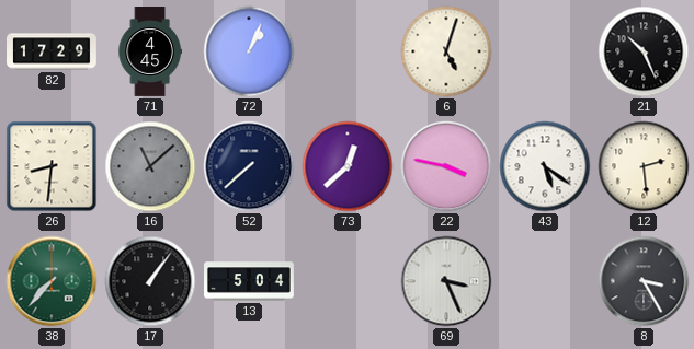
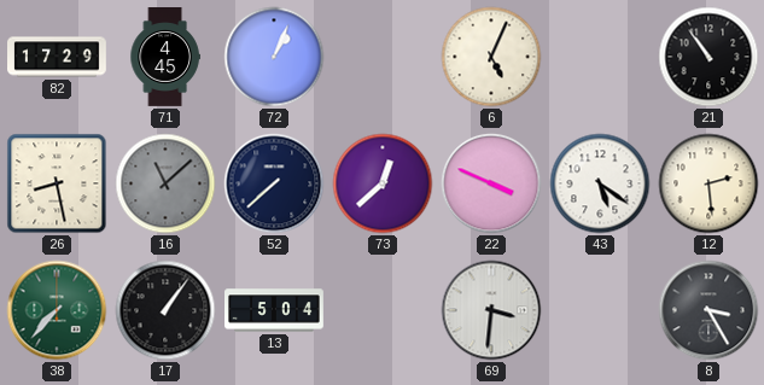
6: 5:03 -> 5:04
21: 10:26 -> 10:54
26: 8:31 -> 8:28
22: 3:47 -> 3:49
69: 3:26 -> 3:31
